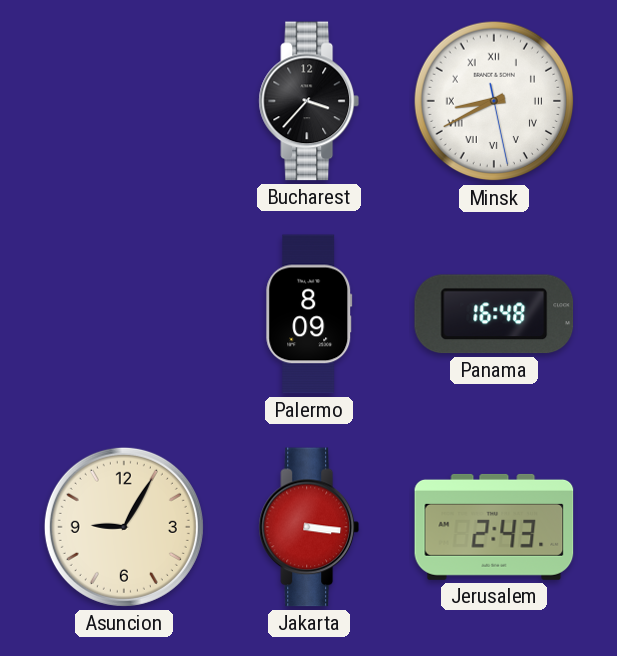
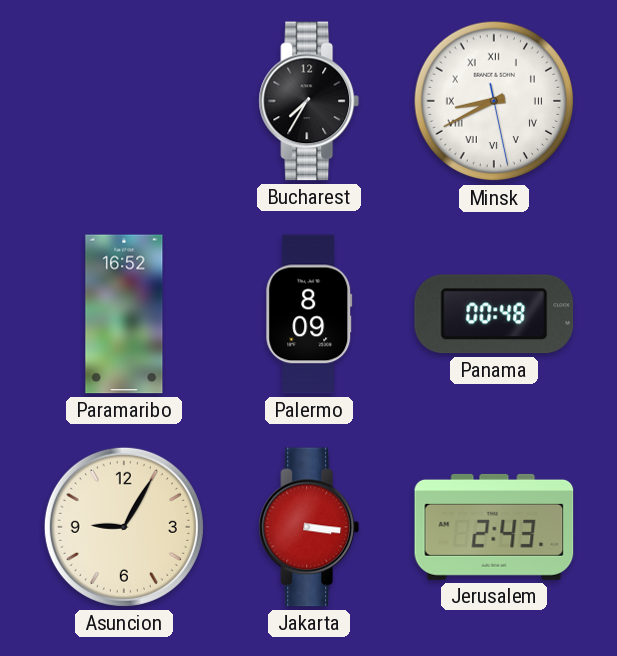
Bucharest: 3:37 -> 7:35
Paramaribo: none -> 16:52
Panama: 16:48 -> 00:48
